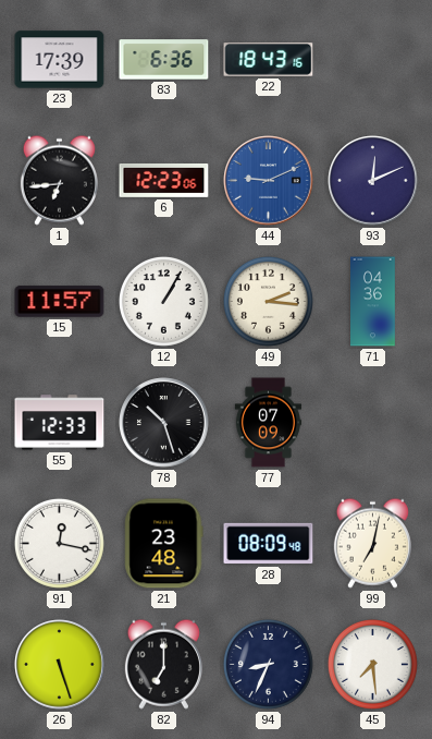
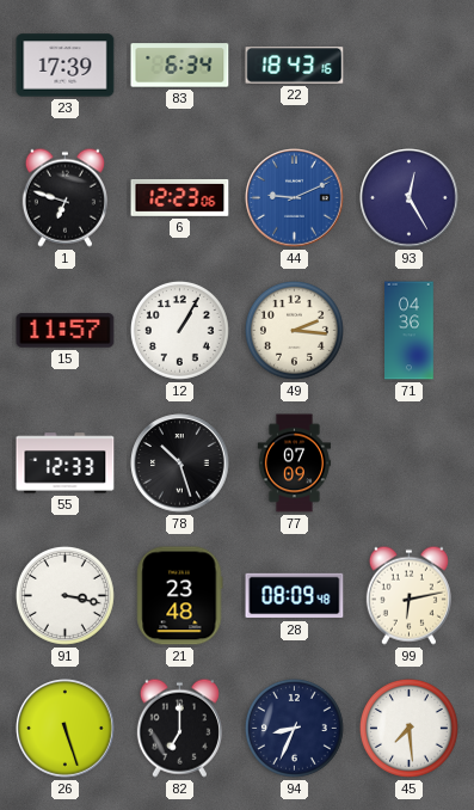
83: 6:36 -> 6:34
1: 6:44 -> 6:48
93: 12:11 -> 12:25
91: 12:17 -> 3:17
99: 7:02 -> 6:13
